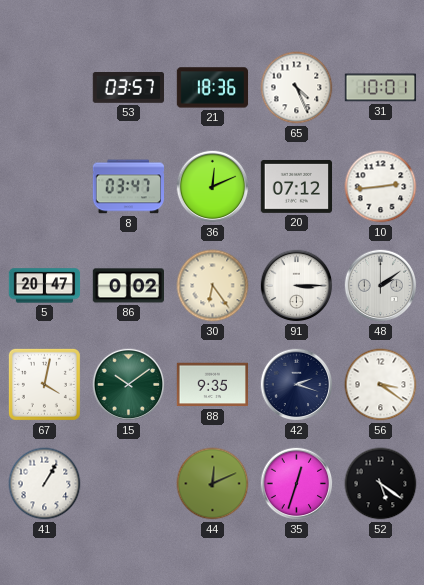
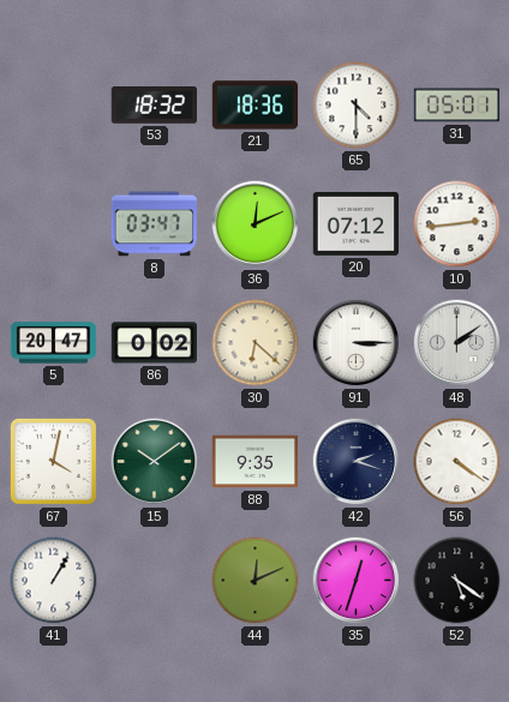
53: 03:57 -> 18:32
65: 4:26 -> 4:30
31: 10:01 -> 05:01
30: 6:24 -> 6:22
56: 3:21 -> 4:21
